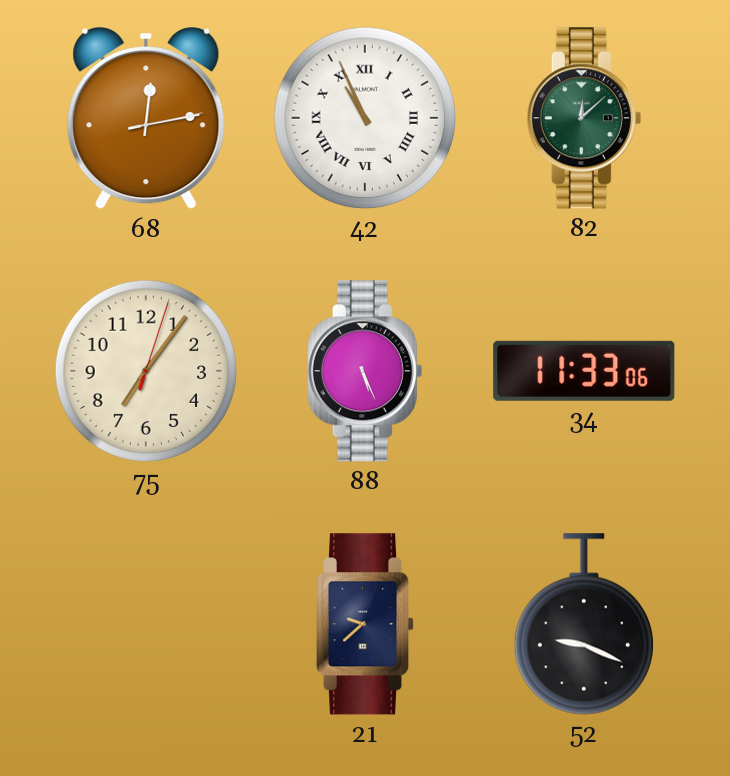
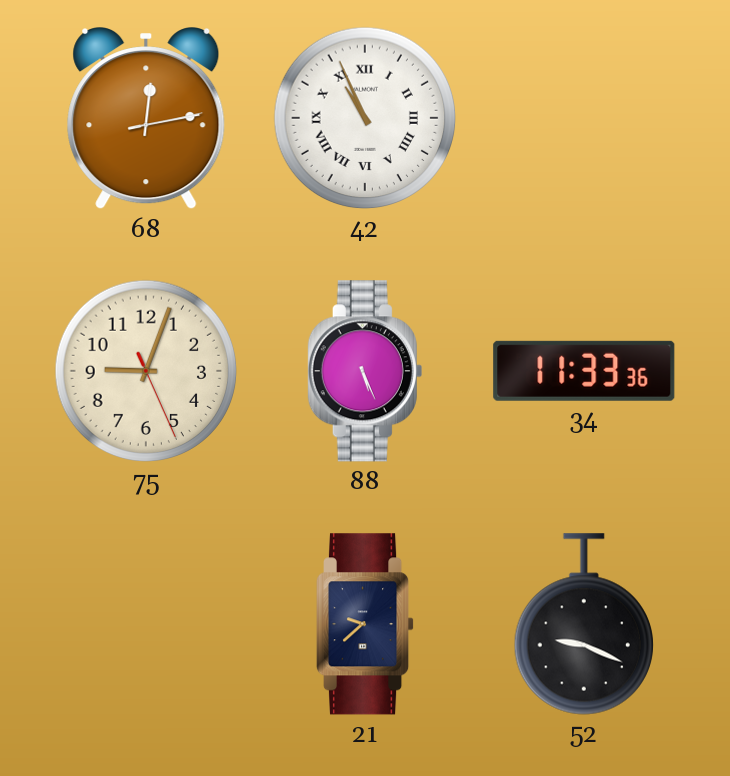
82: 12:08 -> none
75: 7:06 -> 9:03
34: 11:33:06 -> 11:33:36
